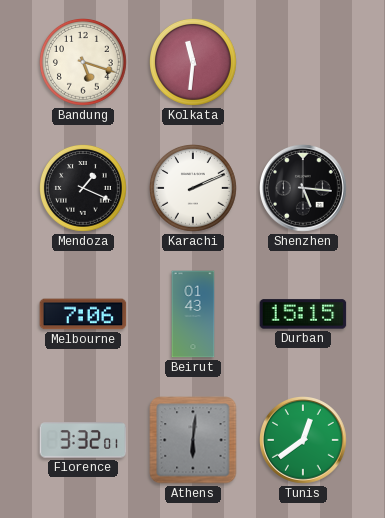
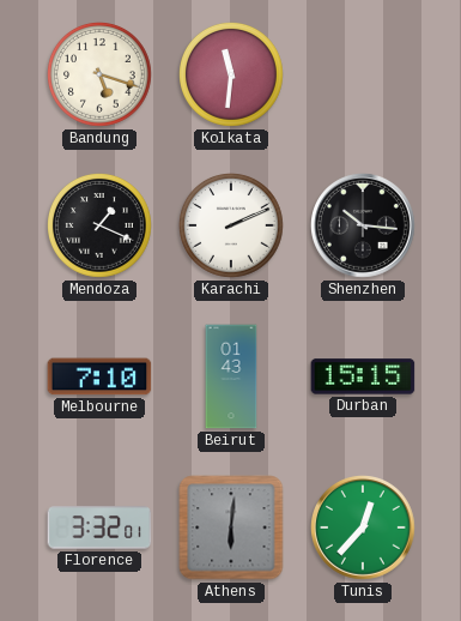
Shenzhen: 5:16 -> 10:16
Melbourne: 7:06 -> 7:10
Tunis: 12:39 -> 12:37
